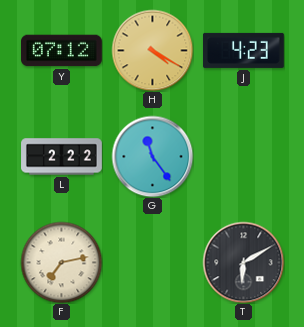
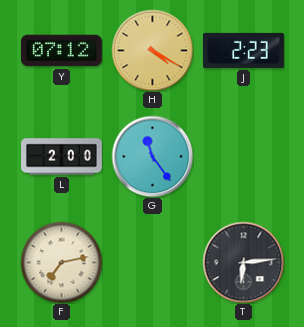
J: 4:23 -> 2:23
L: 2:22 -> 2:00
T: 6:10 -> 6:14
